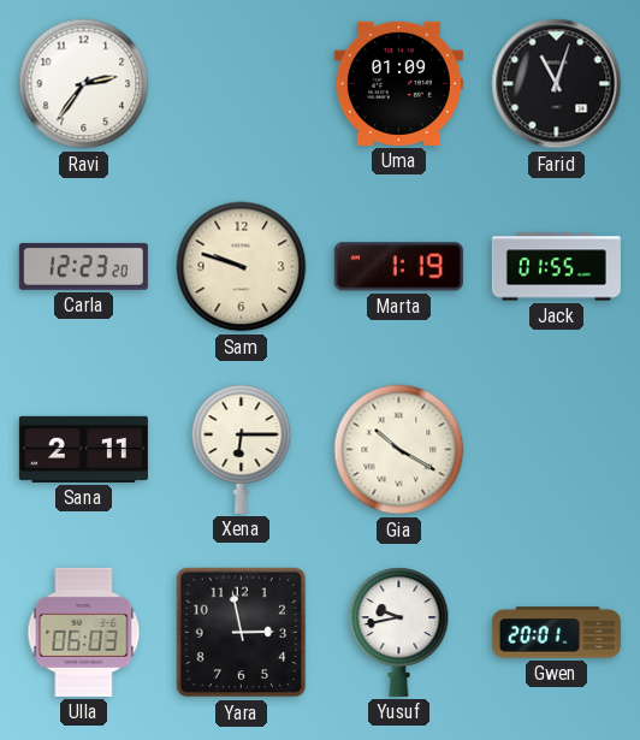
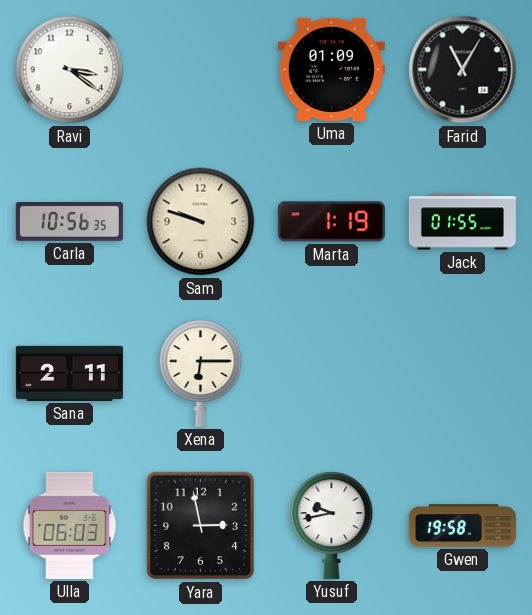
Ravi: 2:36 -> 3:21
Farid: 11:03 -> 11:05
Carla: 12:23 -> 10:56
Gia: 10:20 -> none
Gwen: 20:01 -> 19:58
